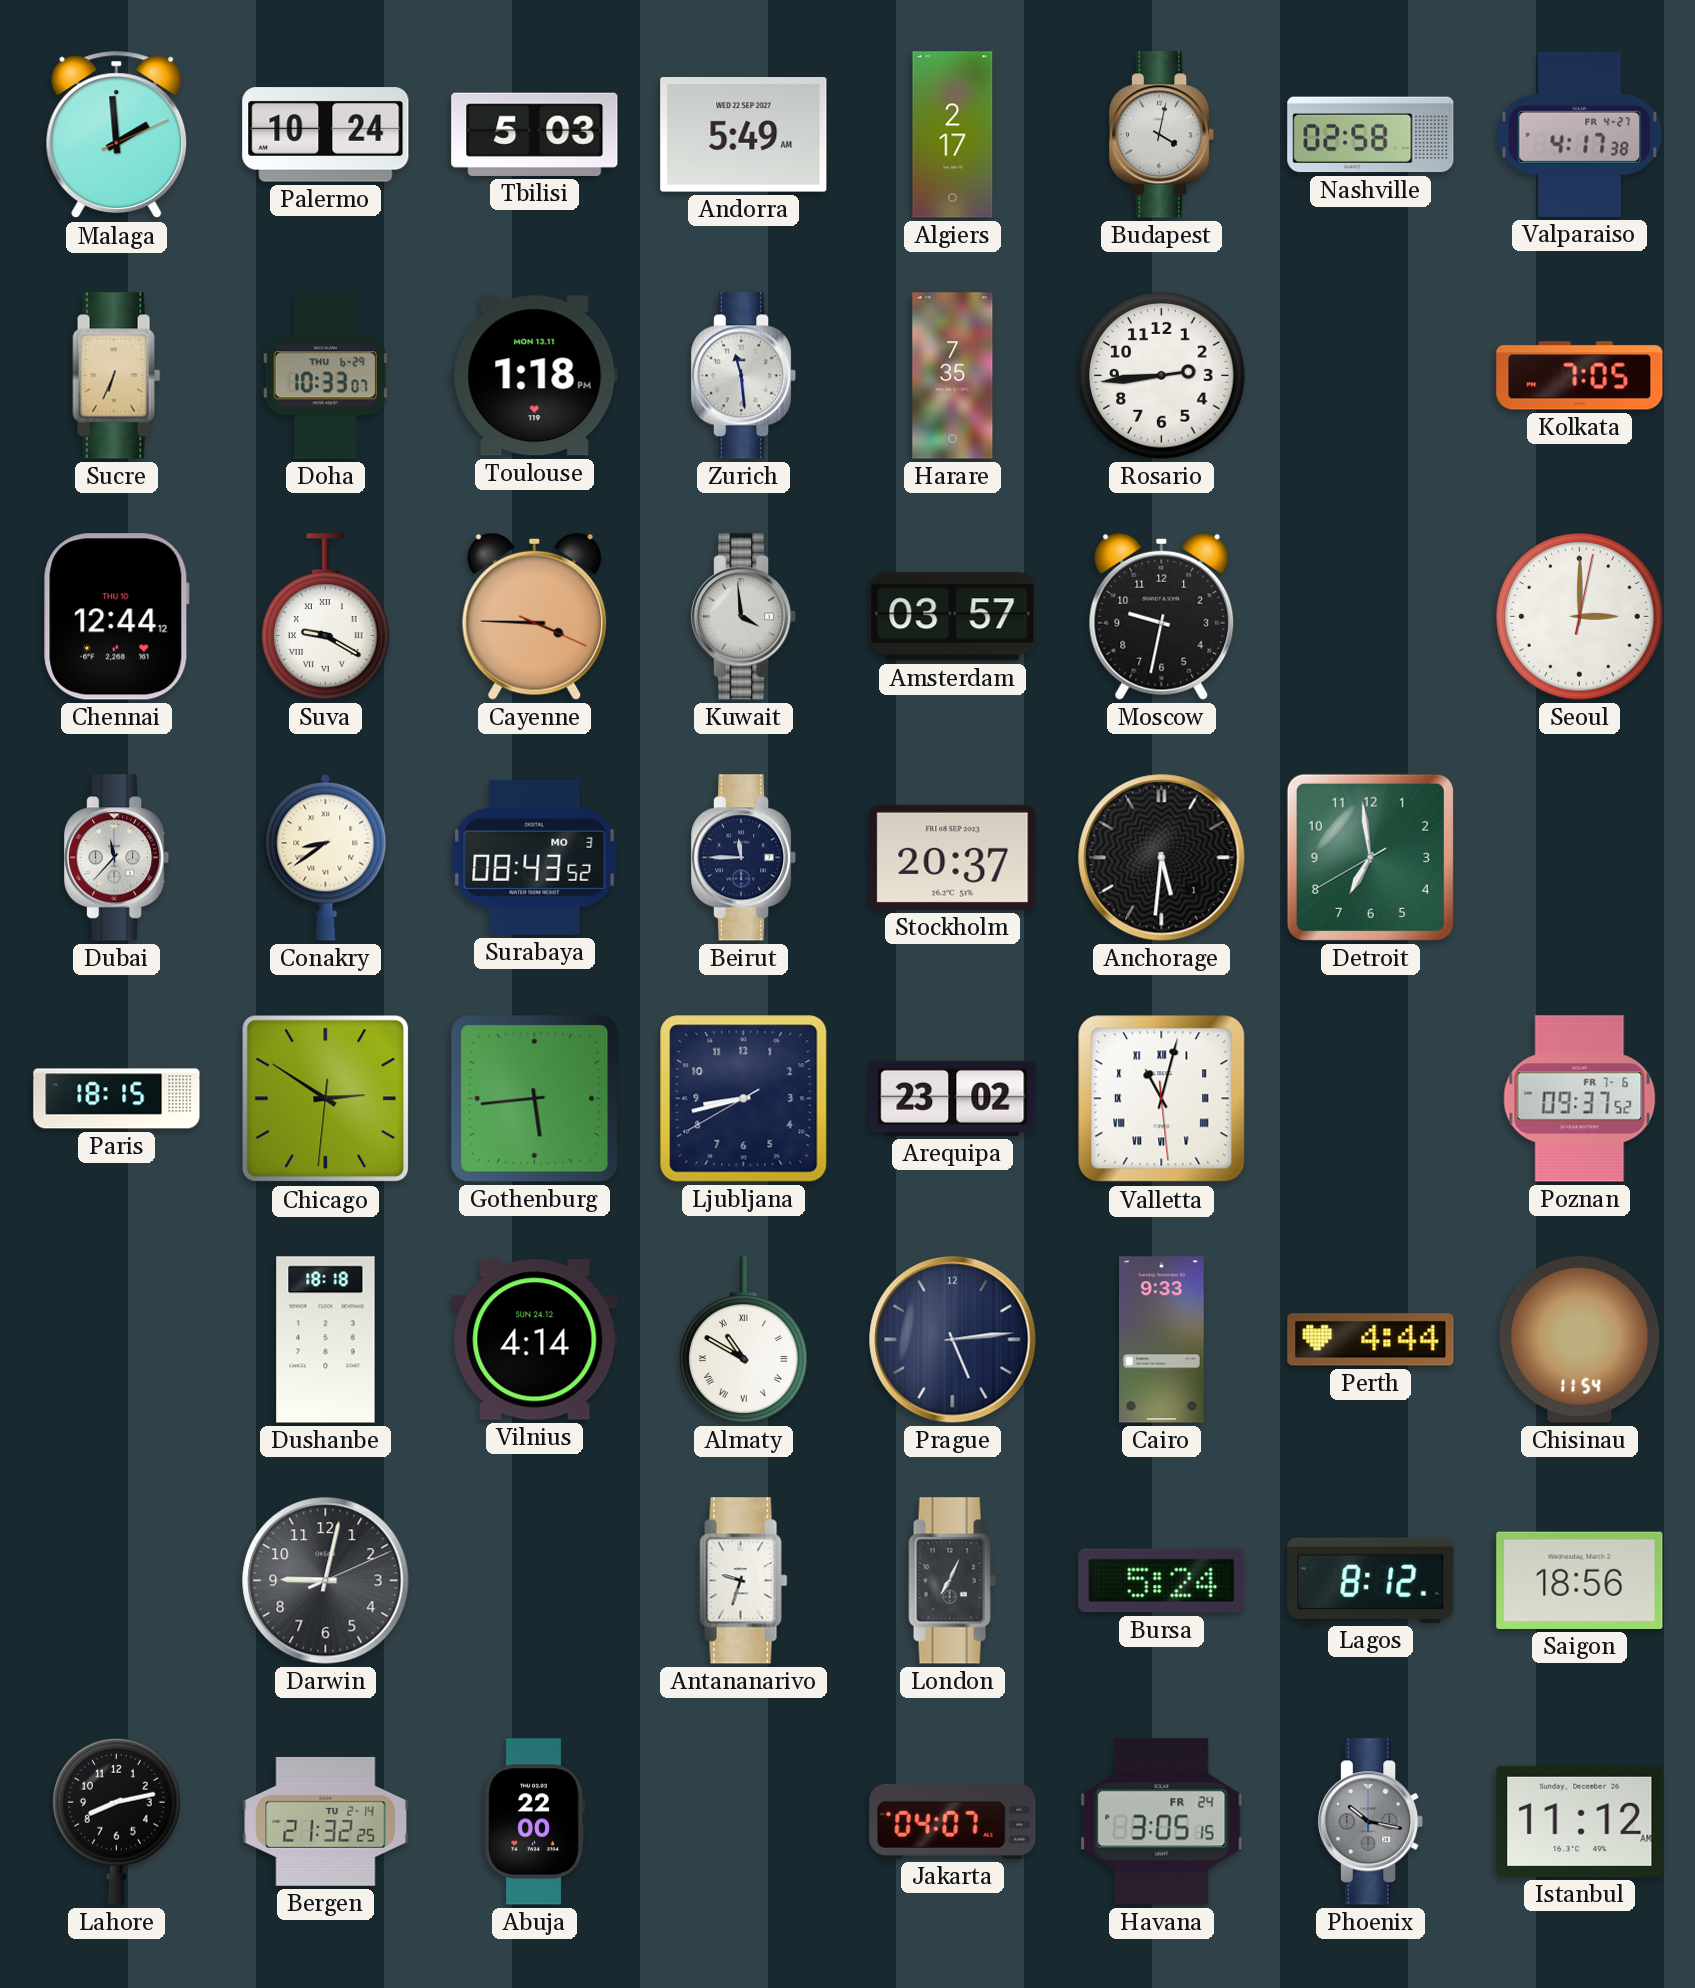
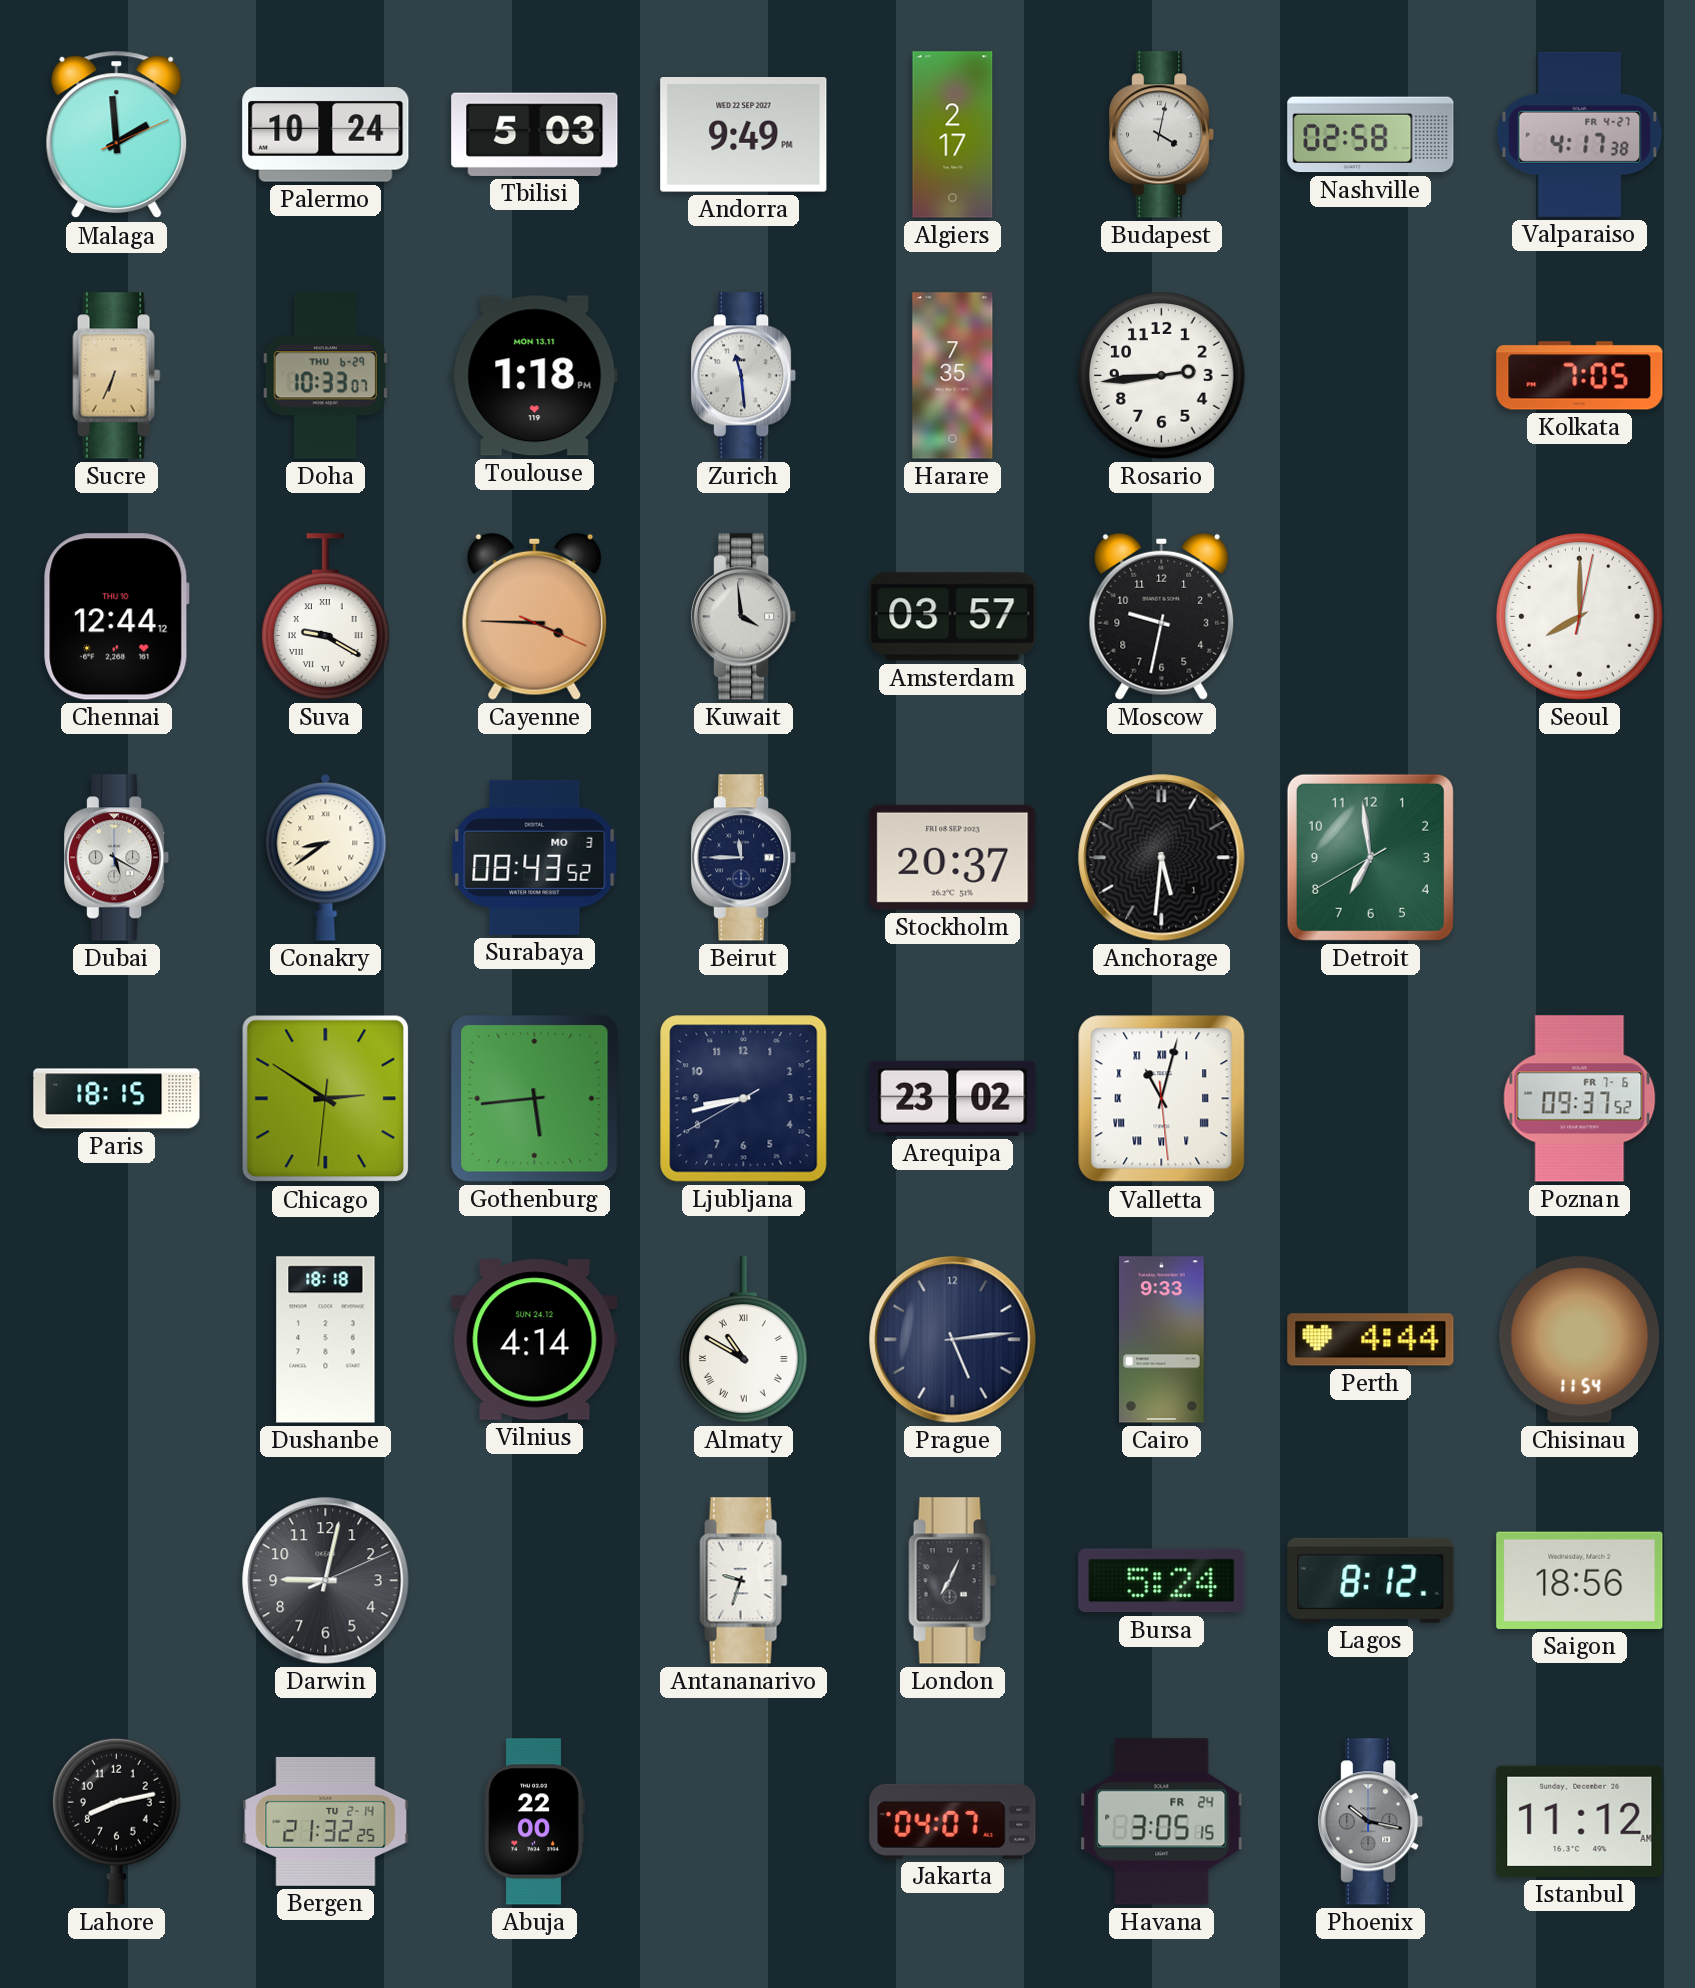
Andorra: 5:49 -> 9:49
Seoul: 3:00 -> 8:00
Dubai: 11:37 -> 5:20
